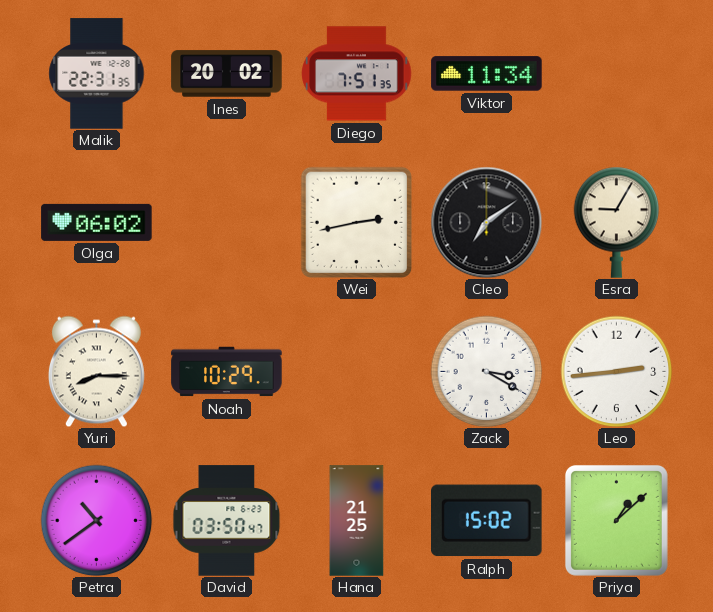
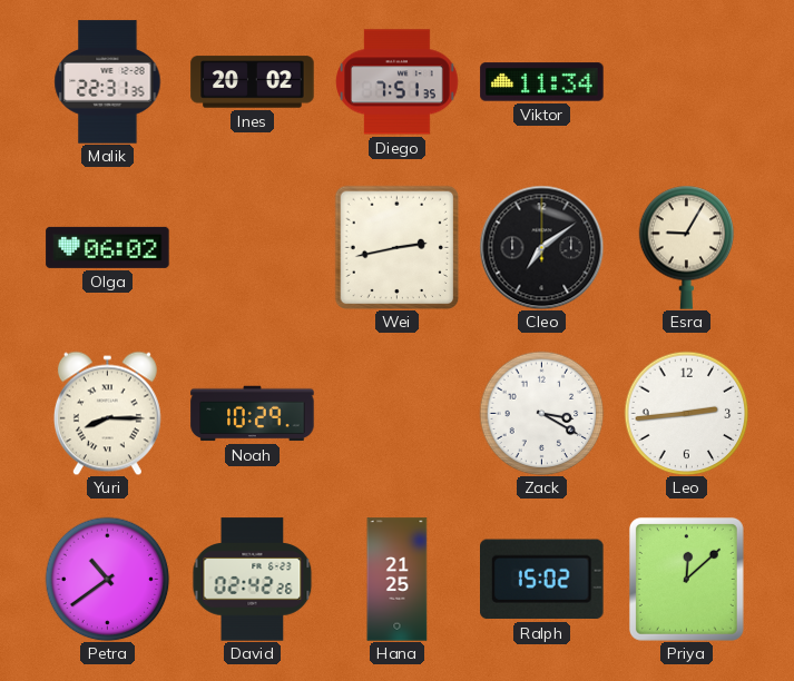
David: 03:50 -> 02:42
Priya: 1:08 -> 12:08
